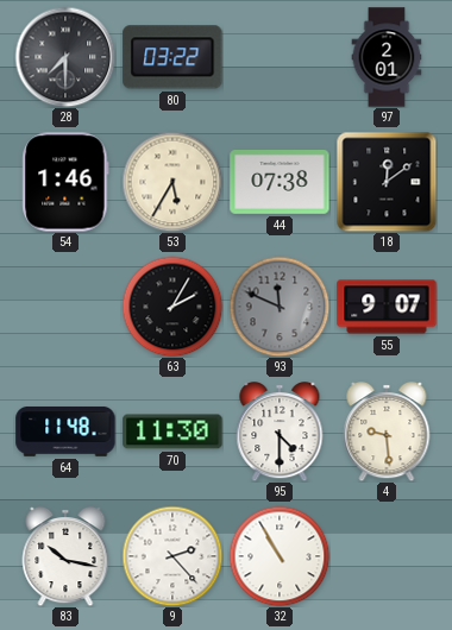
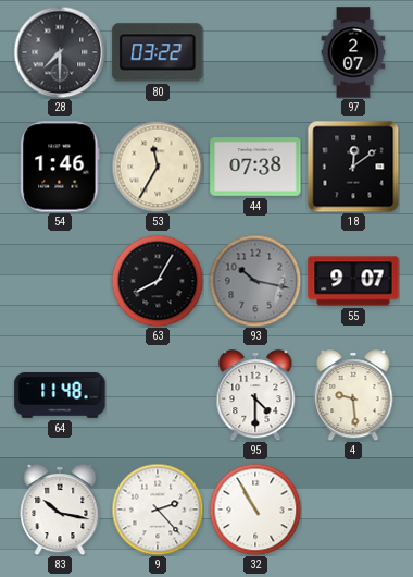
97: 2:01 -> 2:07
53: 5:35 -> 11:35
63: 2:05 -> 8:05
93: 11:49 -> 10:17
70: 11:30 -> none
